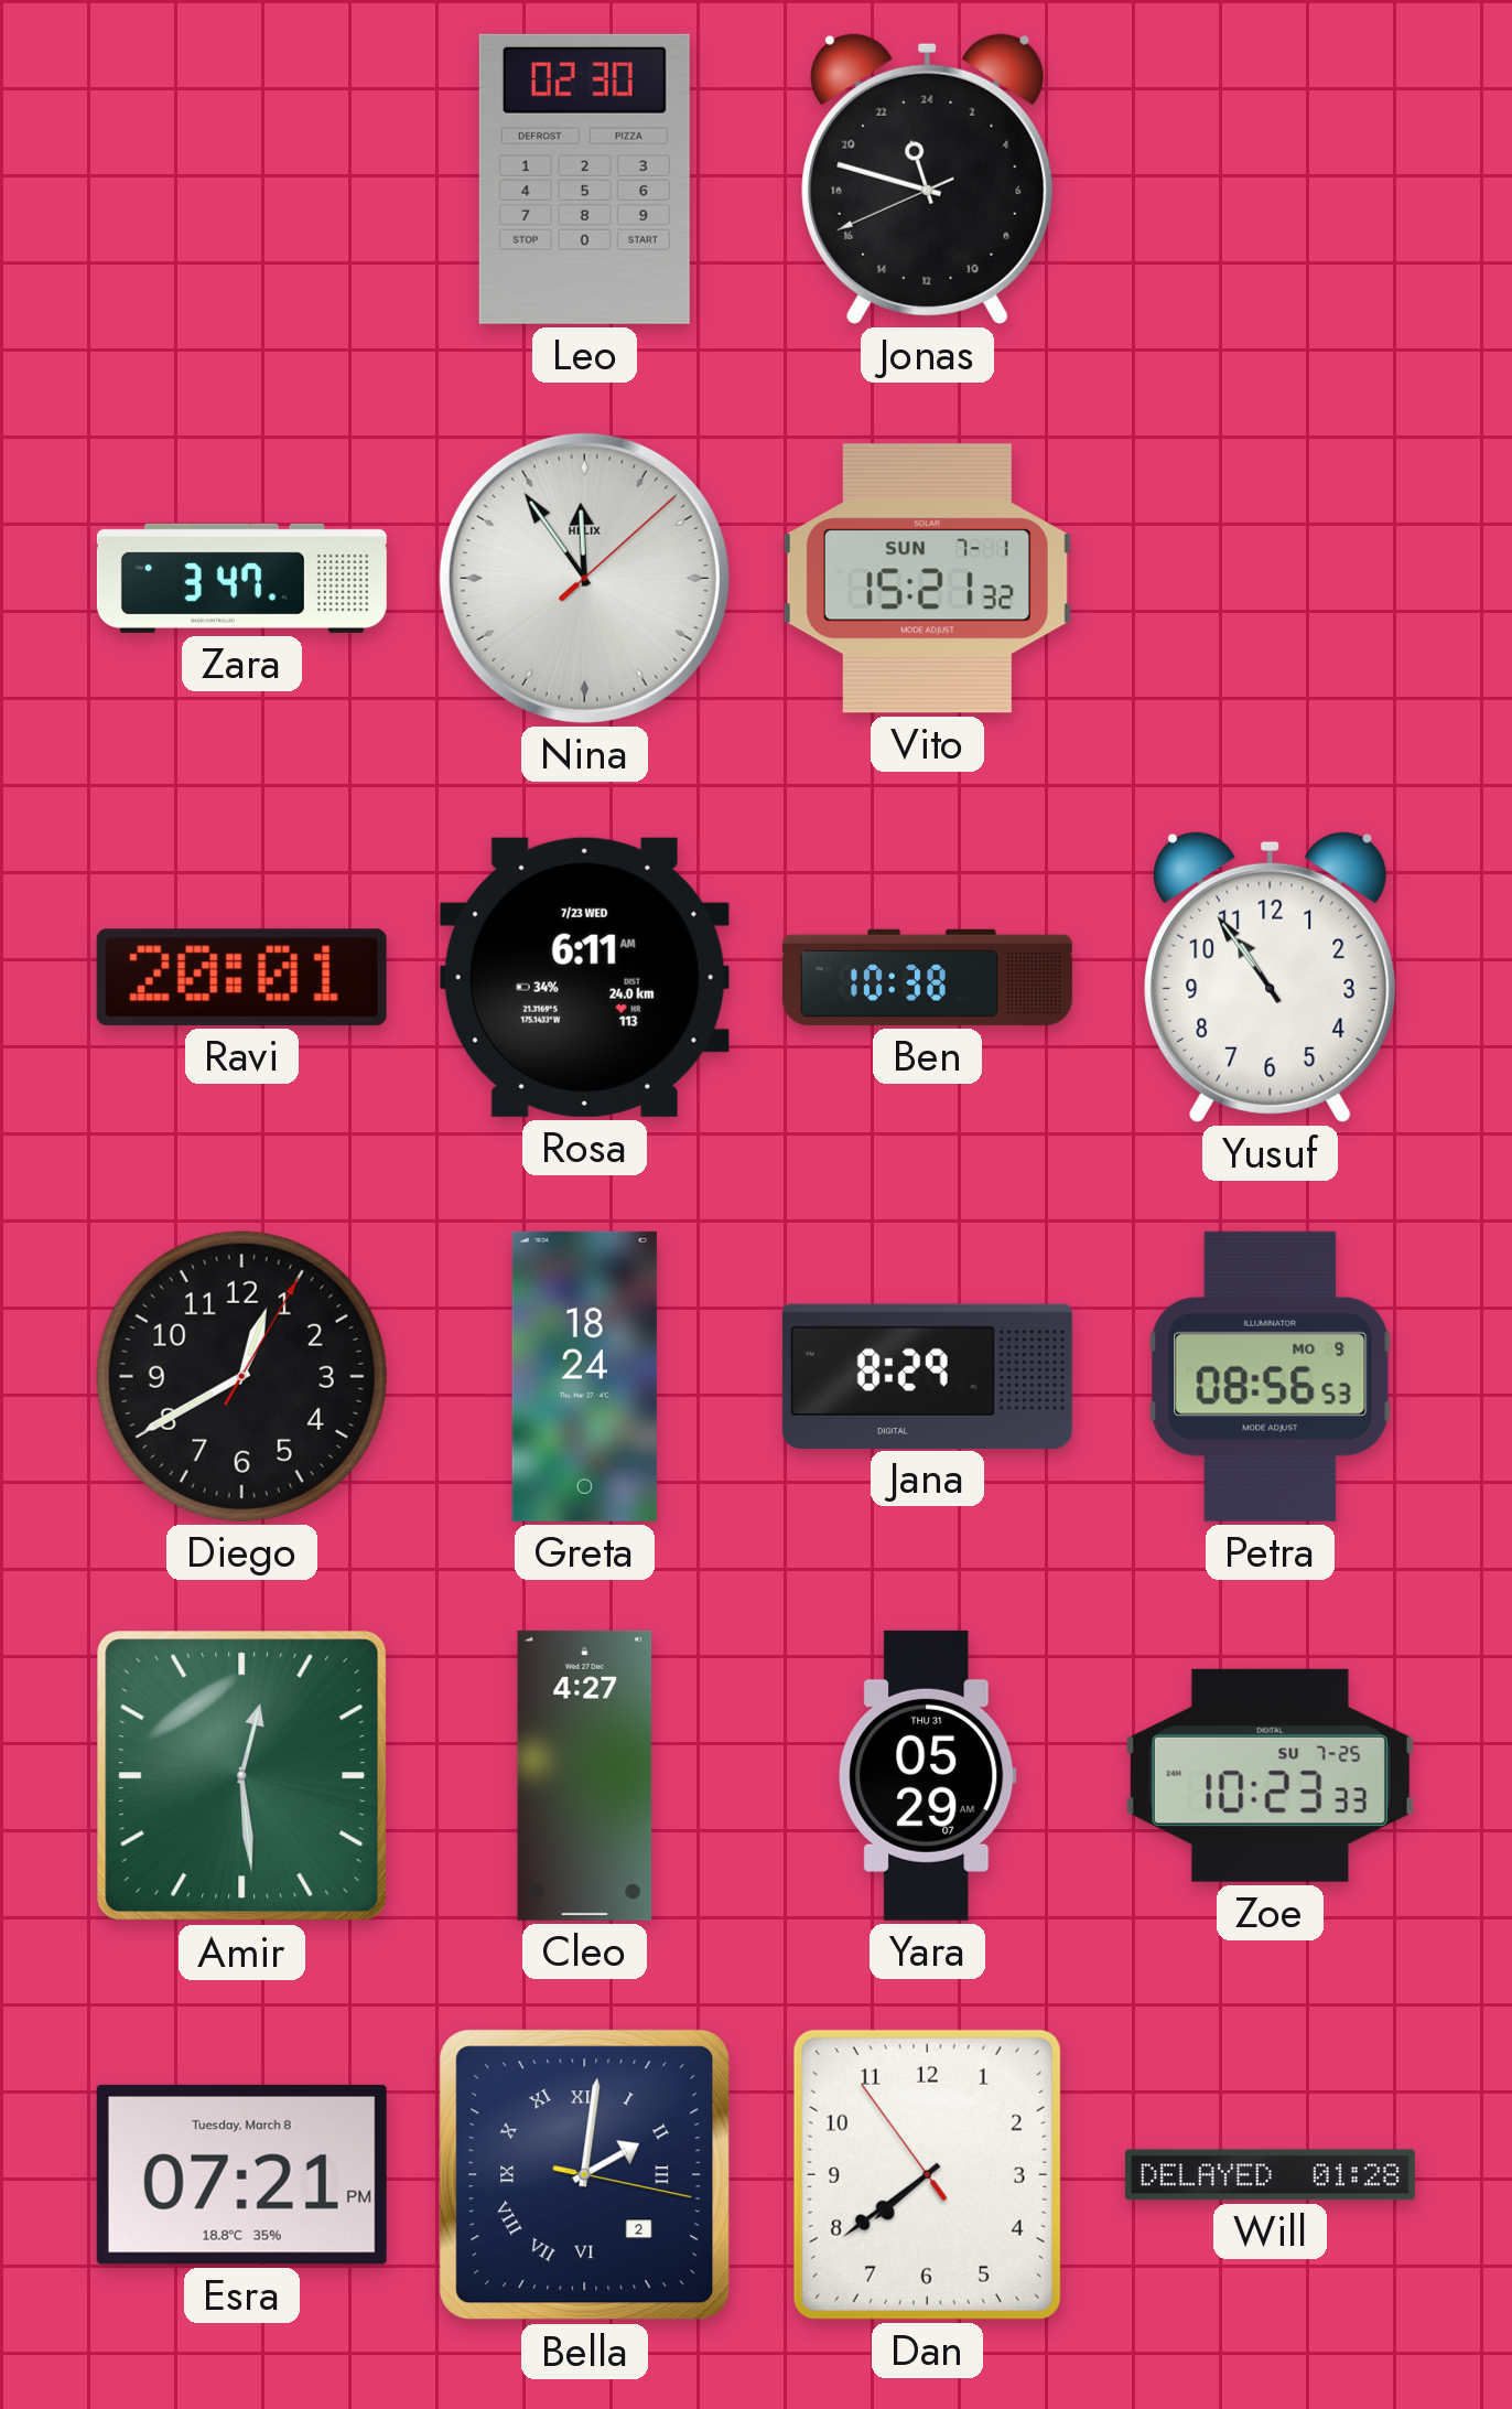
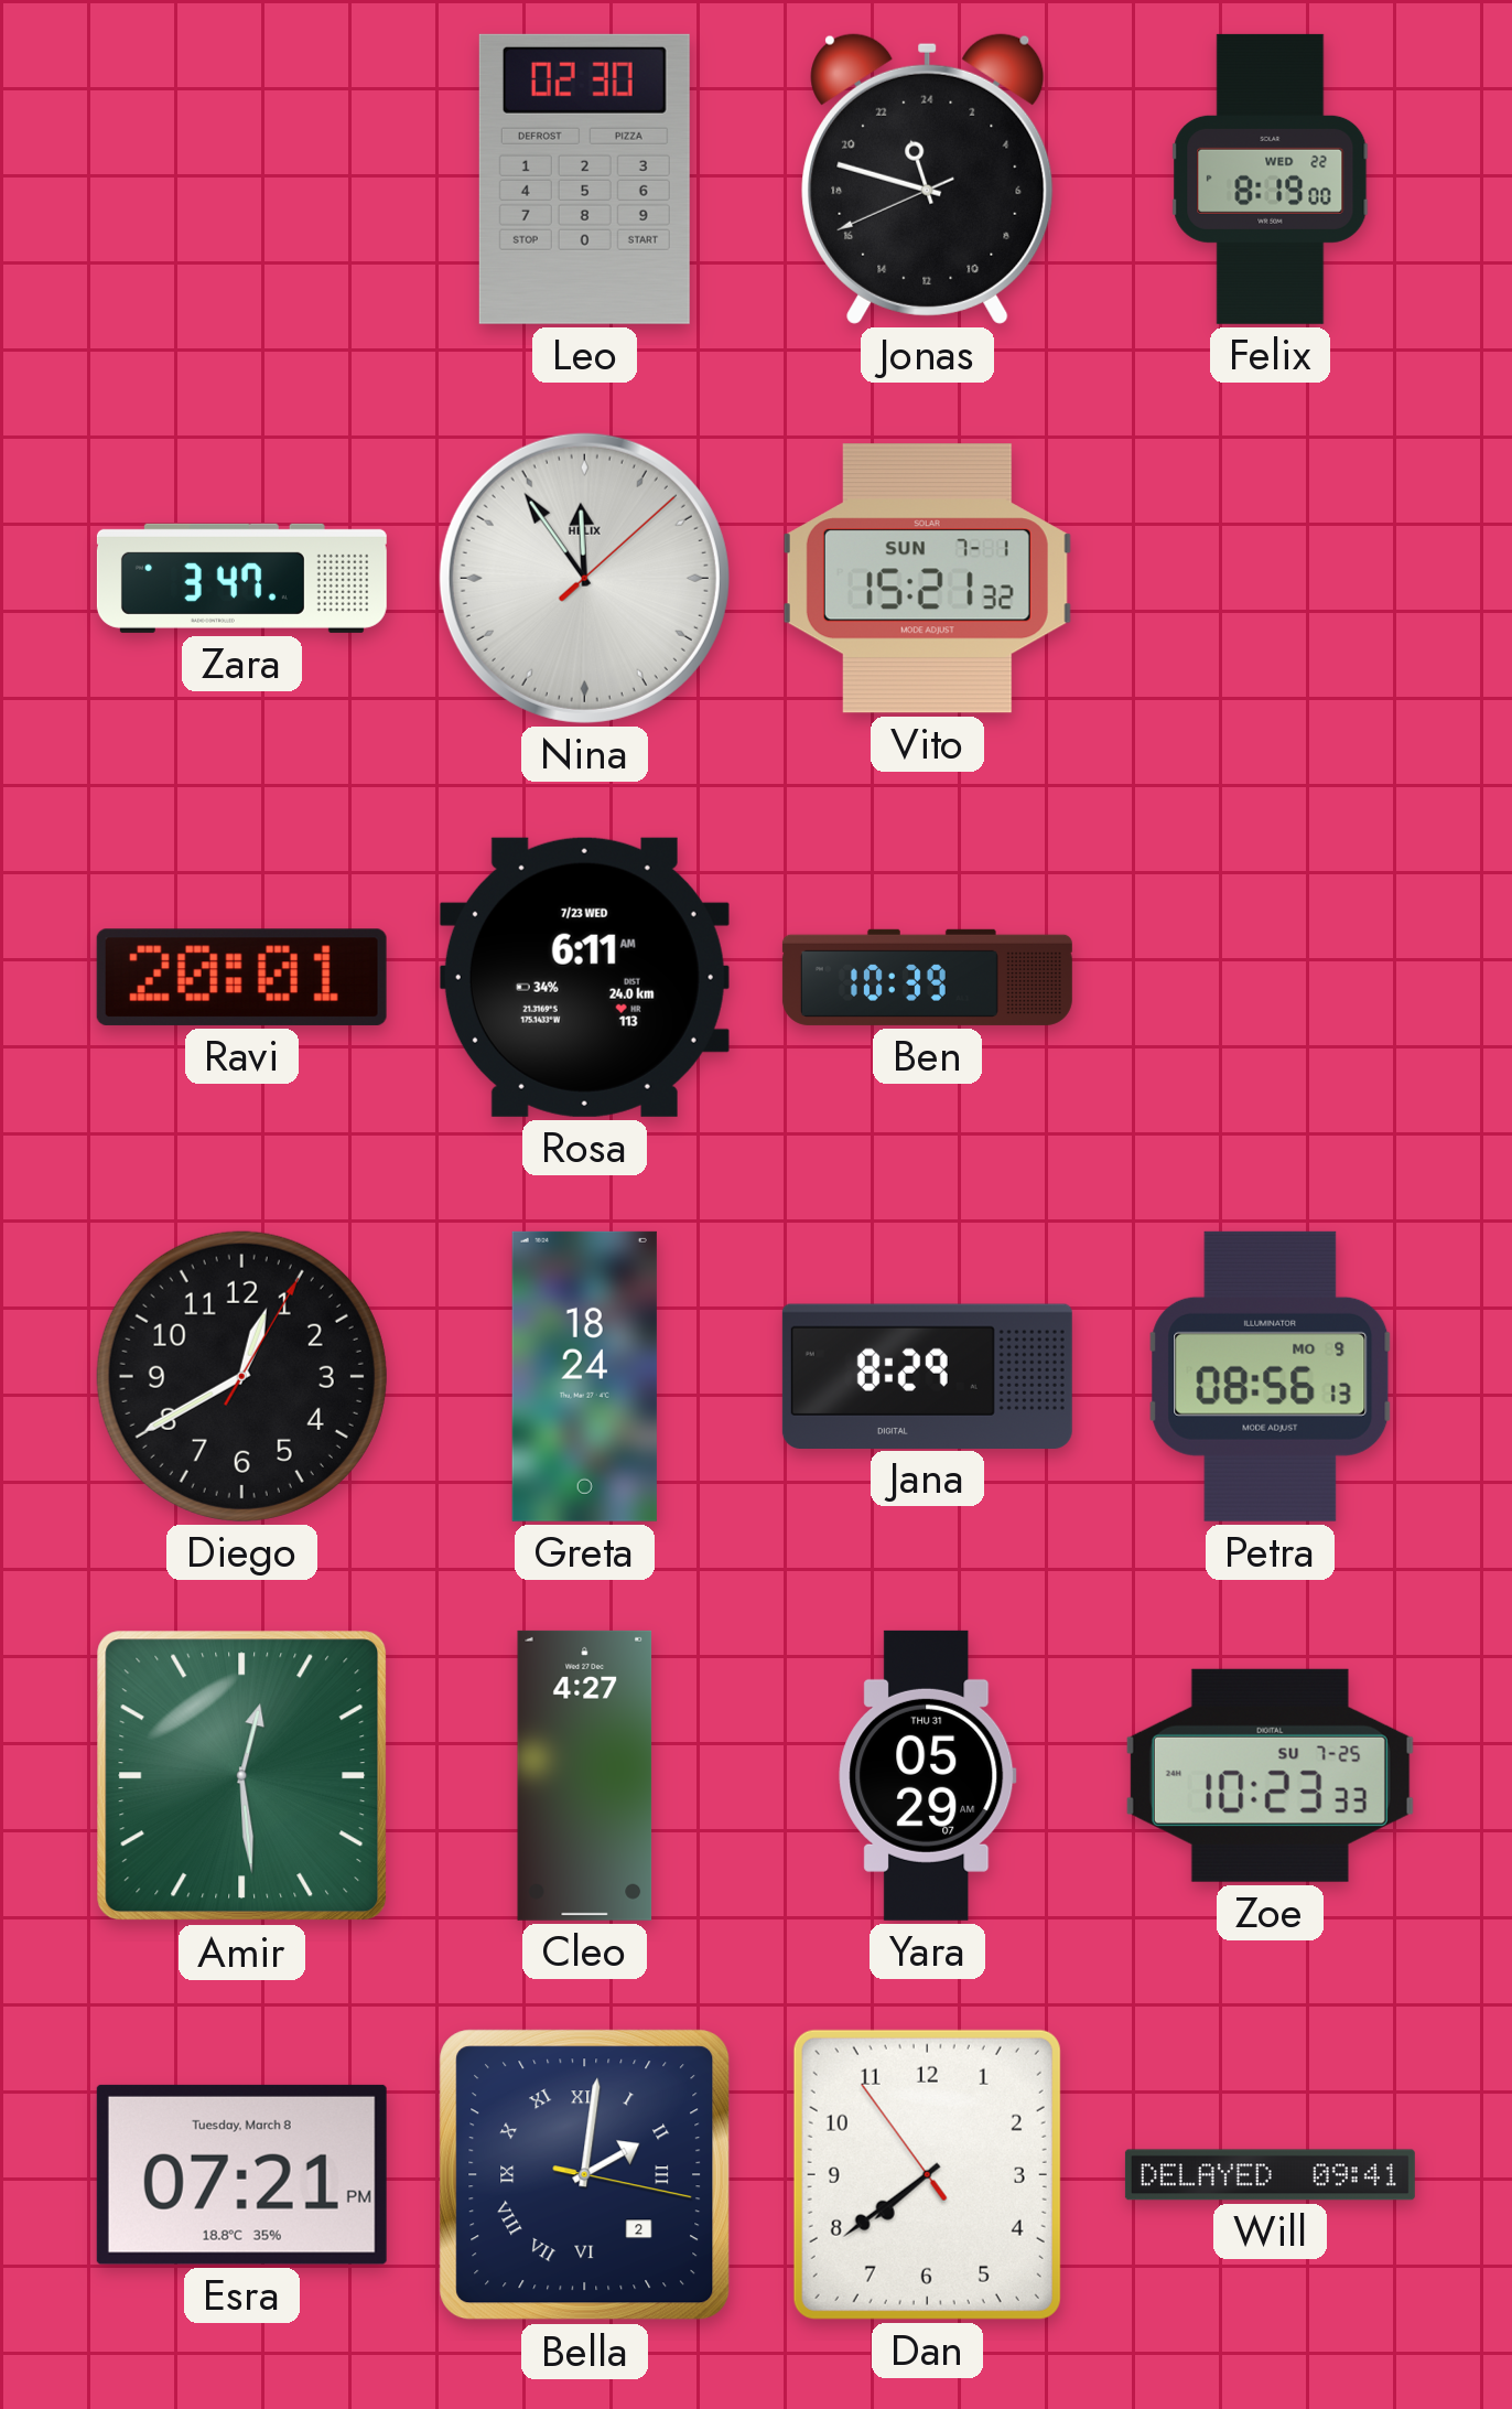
Felix: none -> 8:19
Ben: 10:38 -> 10:39
Yusuf: 10:54 -> none
Petra: 08:56:53 -> 08:56:13
Will: 01:28 -> 09:41
